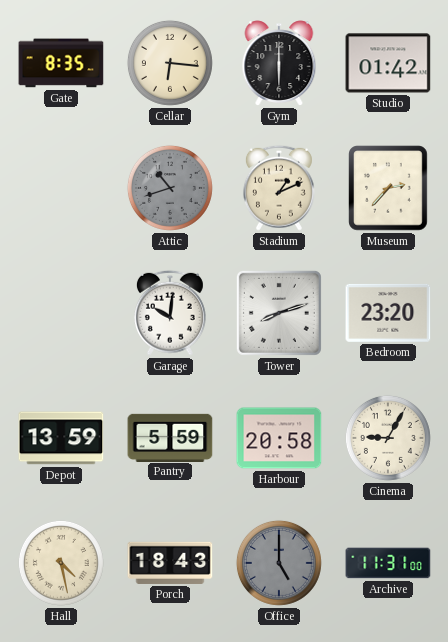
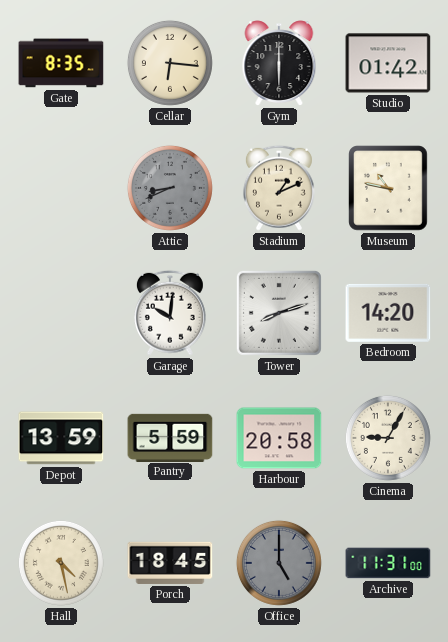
Attic: 10:42 -> 8:41
Museum: 2:37 -> 10:47
Bedroom: 23:20 -> 14:20
Porch: 18:43 -> 18:45
